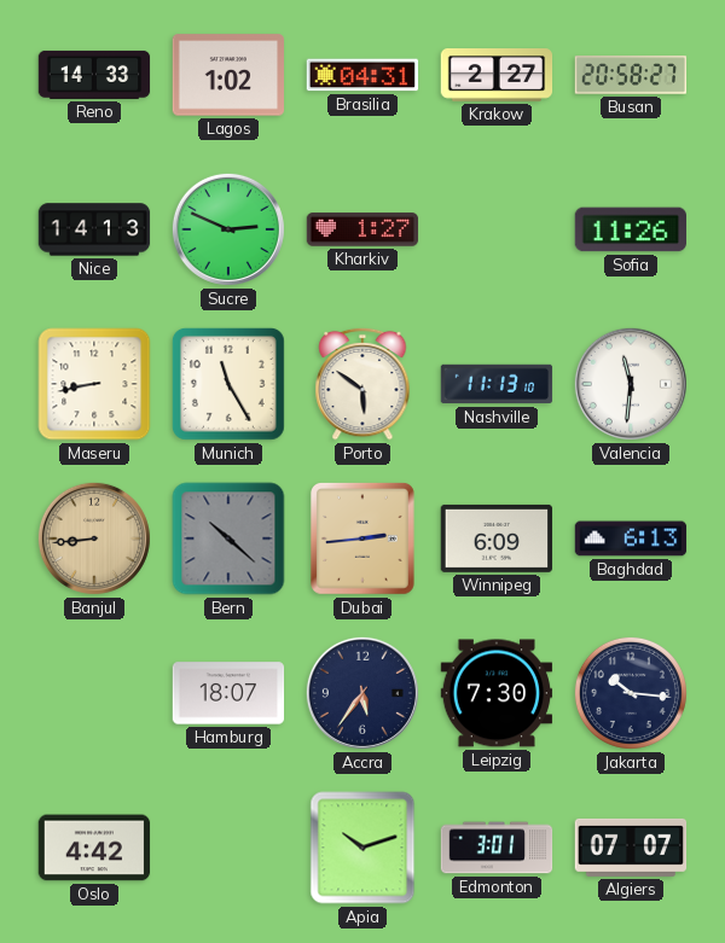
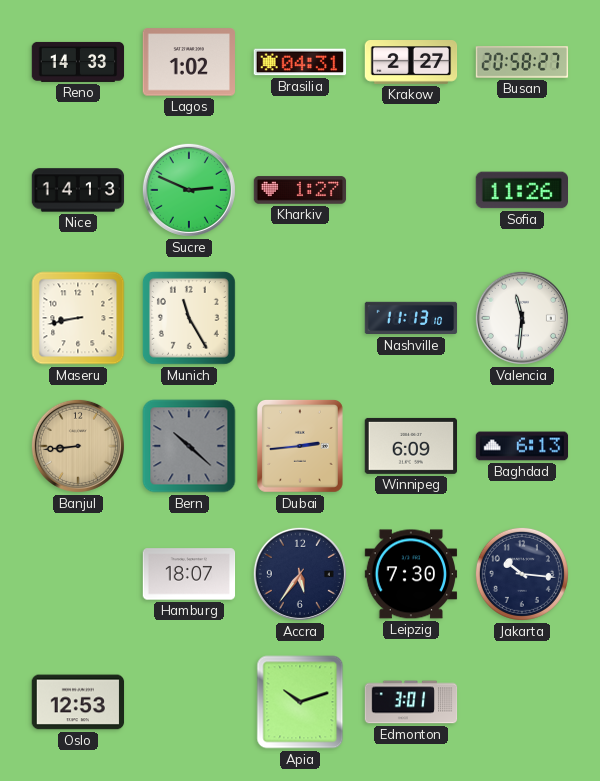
Porto: 5:51 -> none
Oslo: 4:42 -> 12:53
Algiers: 07:07 -> none
